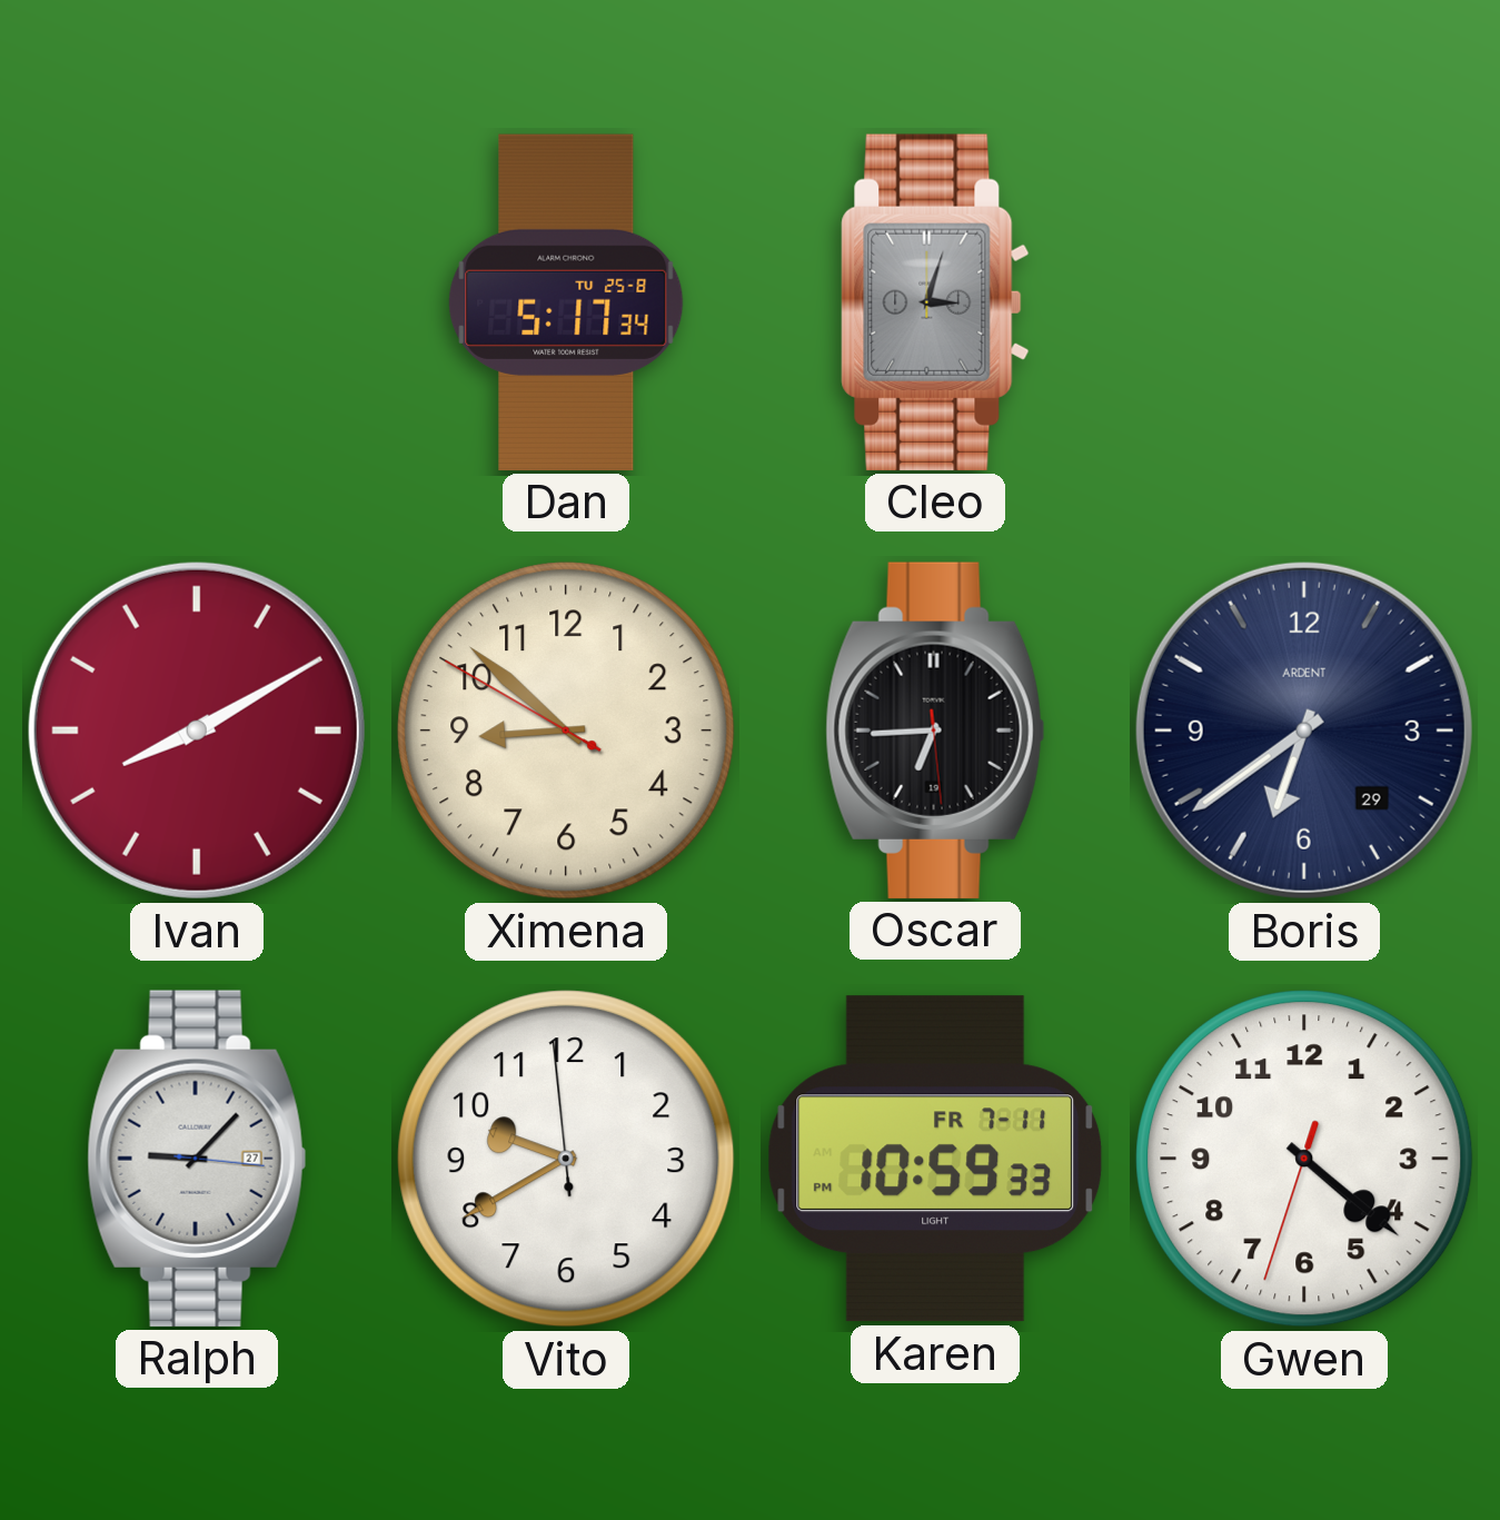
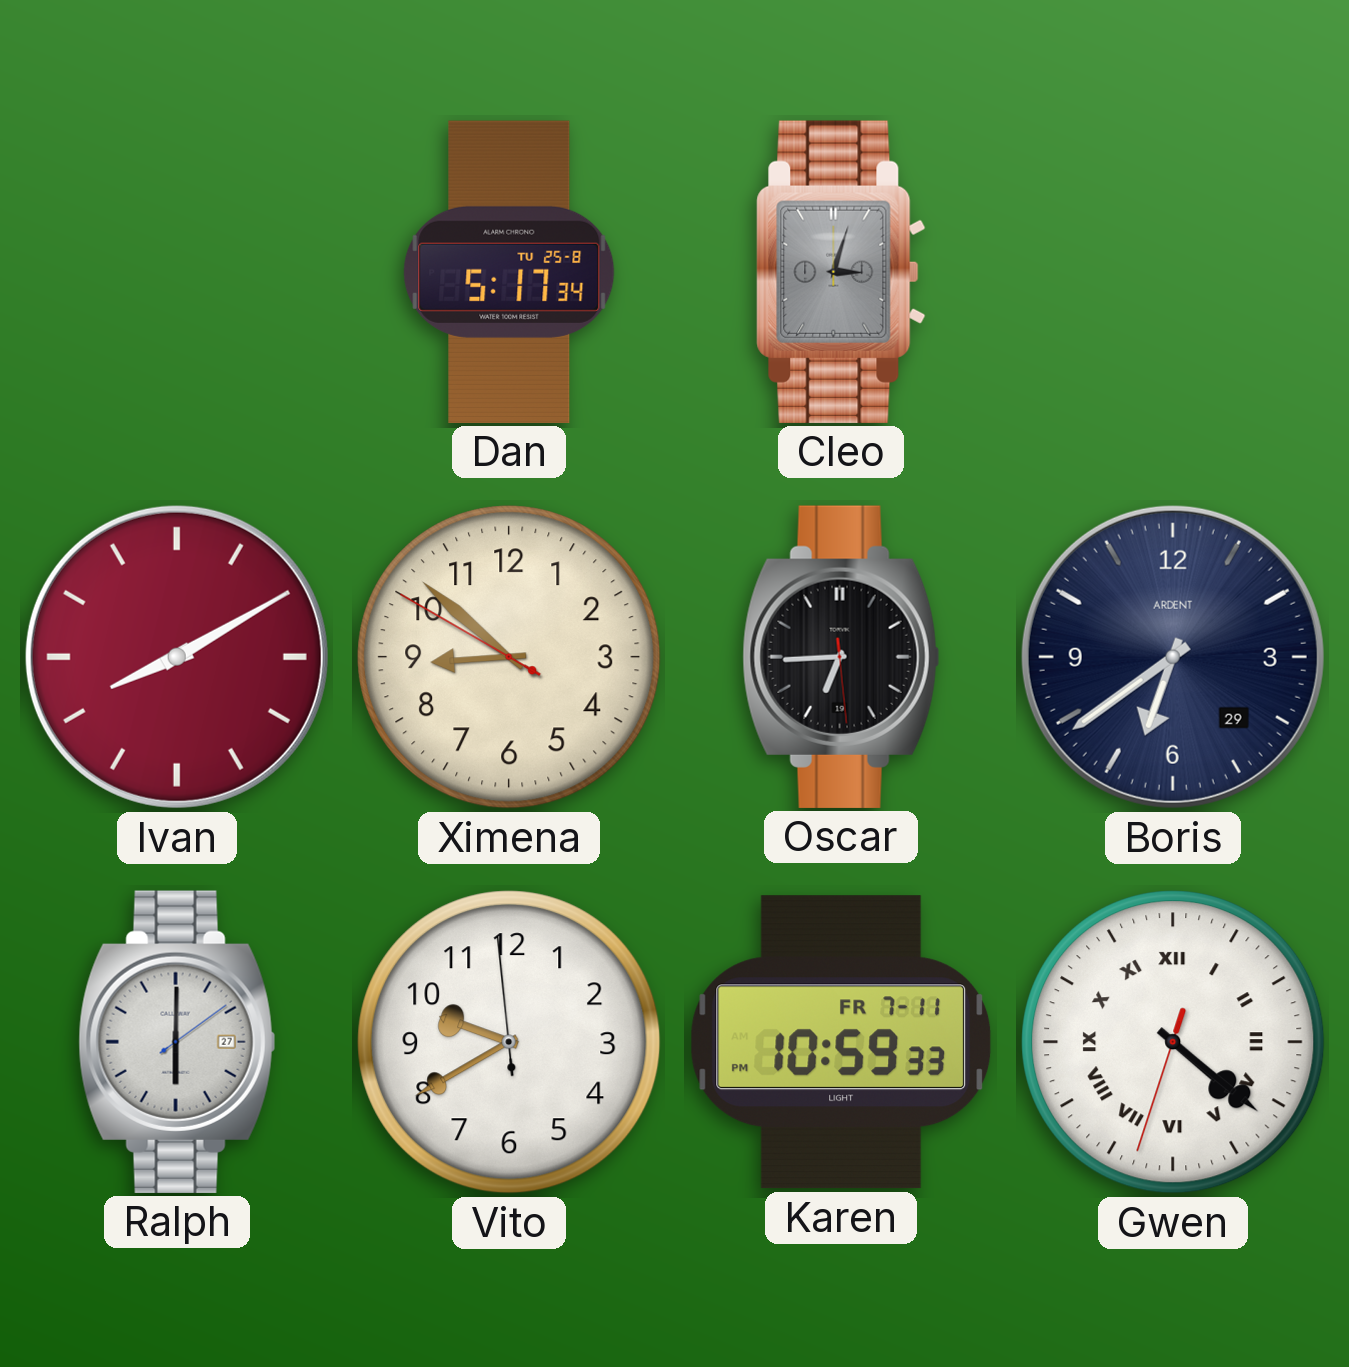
Ralph: 9:07 -> 6:00
Gwen numerals: Arabic -> Roman
